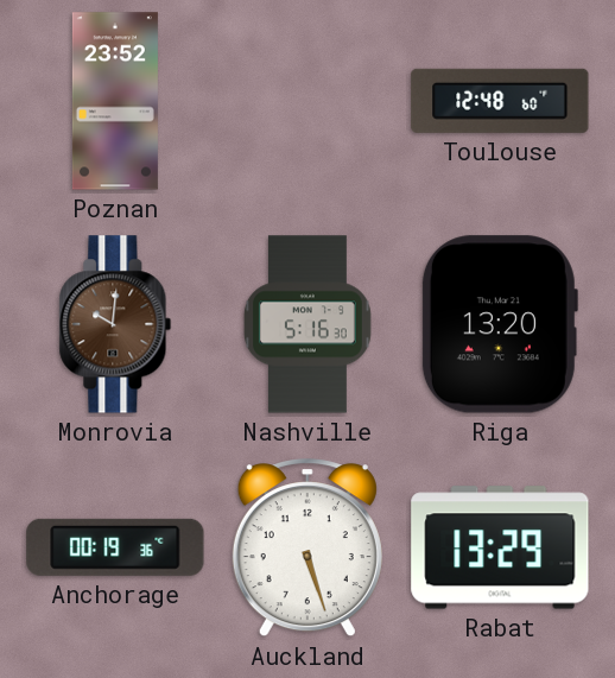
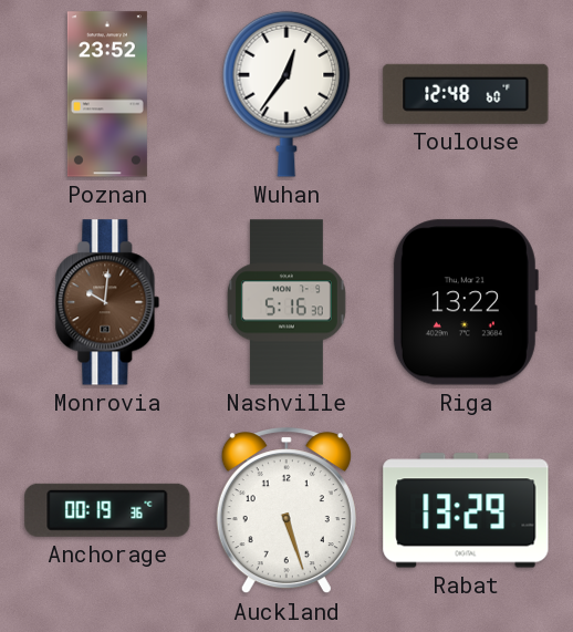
Wuhan: none -> 12:36
Riga: 13:20 -> 13:22
